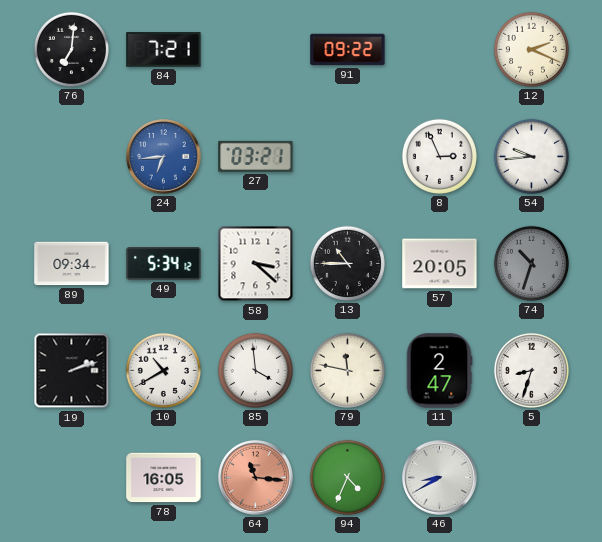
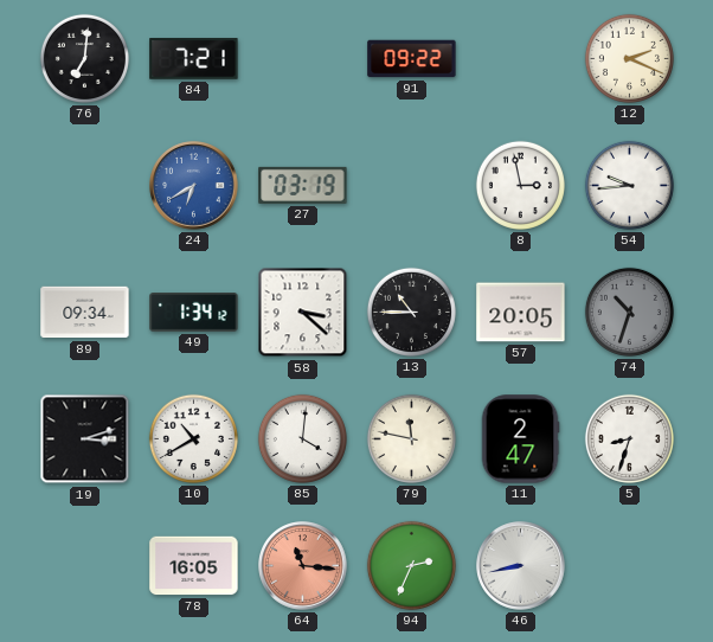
24: 6:44 -> 6:40
27: 03:21 -> 03:19
8: 2:56 -> 2:58
49: 5:34 -> 1:34
19: 2:12 -> 3:12
85: 3:59 -> 4:01
94: 4:34 -> 2:34
46: 8:40 -> 8:43
